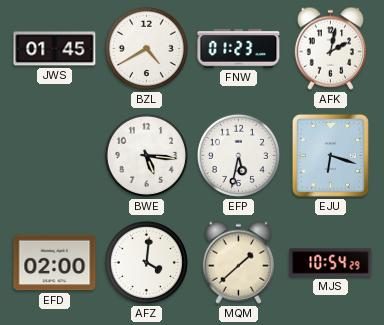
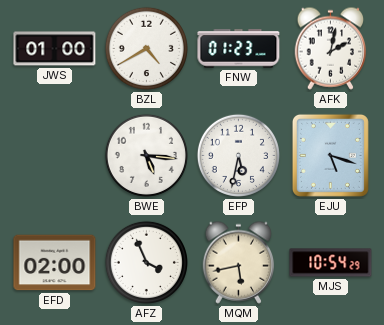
JWS: 01:45 -> 01:00
EJU: 6:18 -> 5:18
AFZ: 4:01 -> 3:56
MQM: 1:38 -> 5:43
